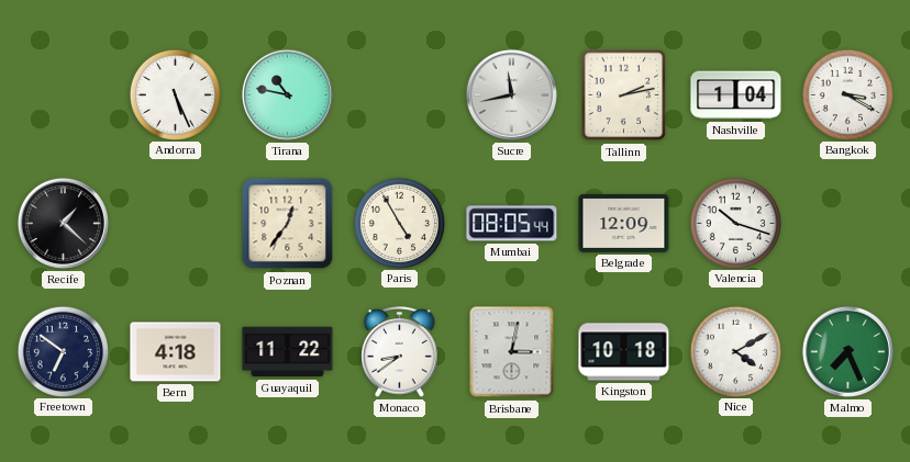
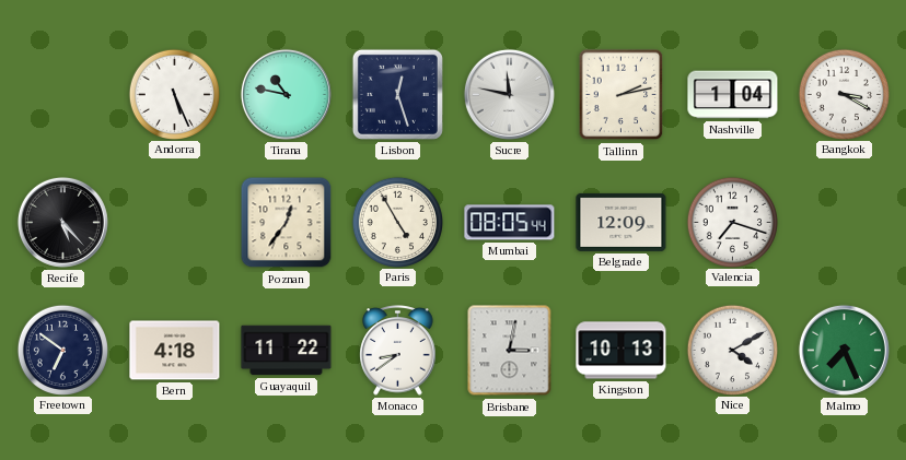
Lisbon: none -> 12:27
Sucre: 11:43 -> 11:47
Recife: 1:22 -> 5:23
Valencia: 10:18 -> 7:18
Kingston: 10:18 -> 10:13
